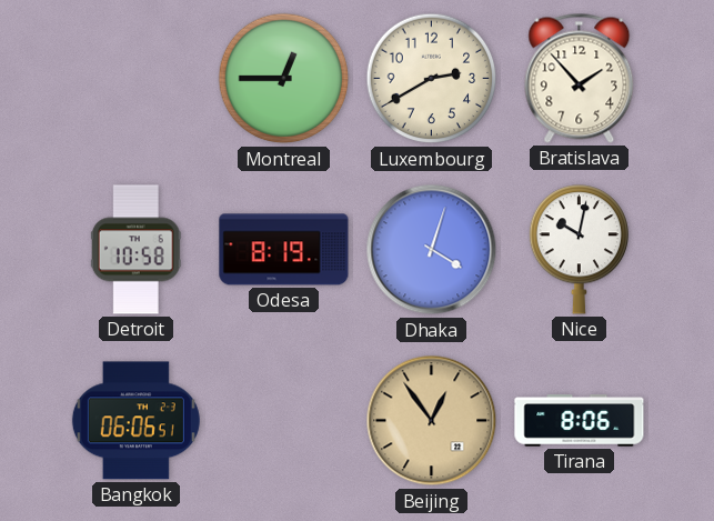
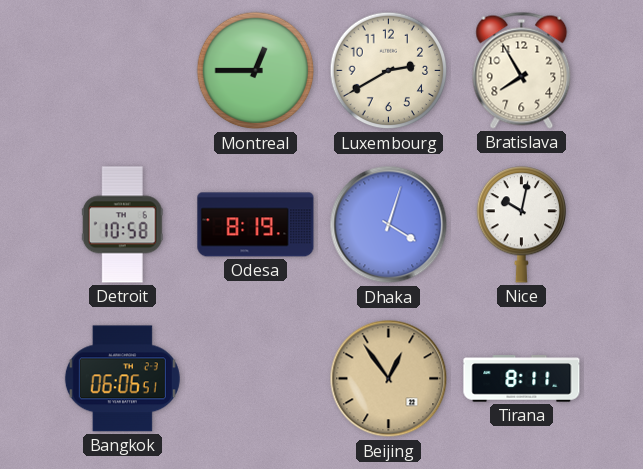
Bratislava: 1:53 -> 7:55
Tirana: 8:06 -> 8:11
